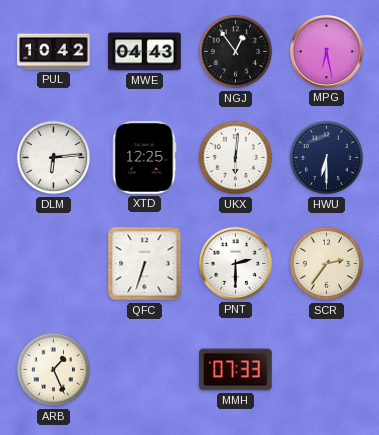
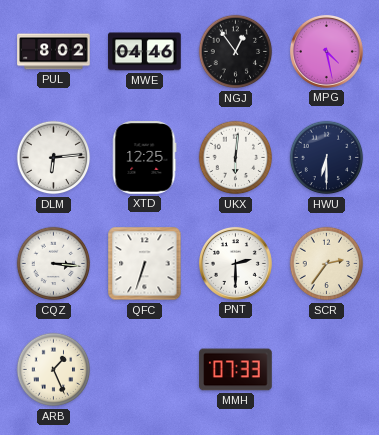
PUL: 10:42 -> 8:02
MWE: 04:43 -> 04:46
MPG: 6:28 -> 4:28
CQZ: none -> 3:16
